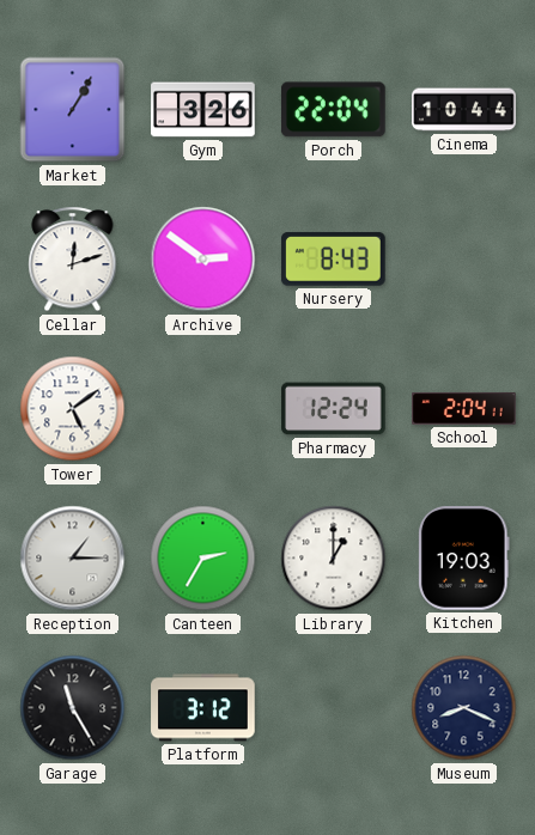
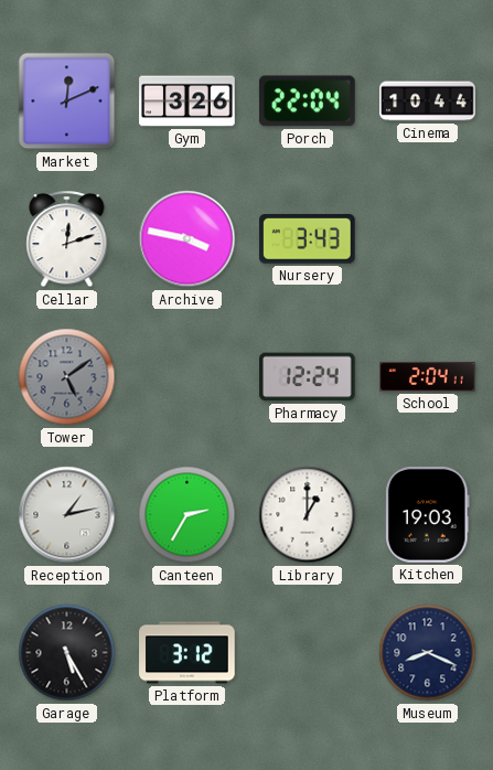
Market: 1:05 -> 12:11
Archive: 2:51 -> 3:47
Nursery: 8:43 -> 3:43
Tower dial: white -> grey
Reception: 1:15 -> 1:13
Garage: 11:25 -> 5:25
